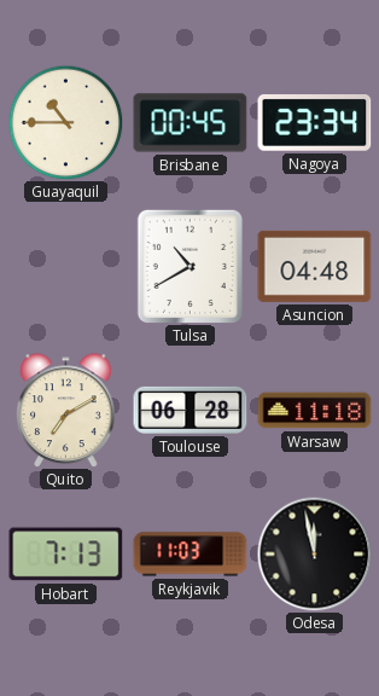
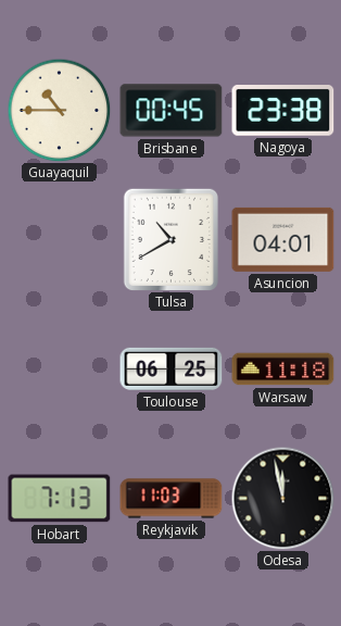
Nagoya: 23:34 -> 23:38
Asuncion: 04:48 -> 04:01
Quito: 7:10 -> none
Toulouse: 06:28 -> 06:25
